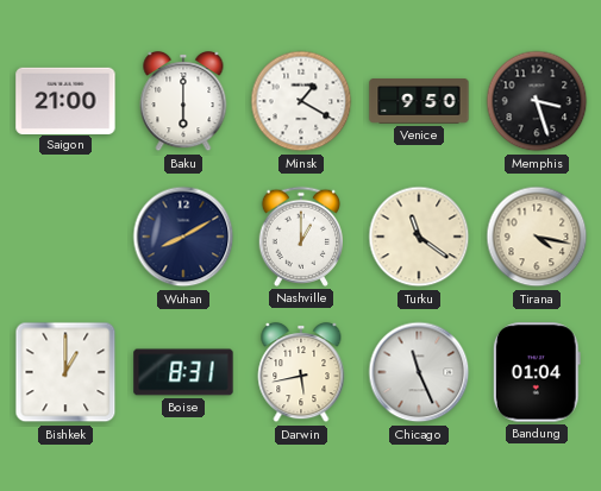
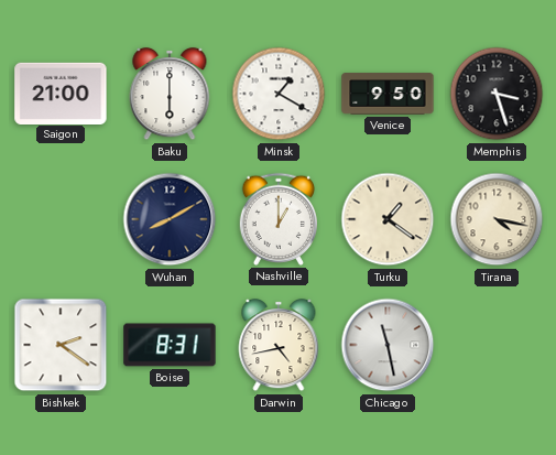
Turku: 11:21 -> 1:21
Bishkek: 1:00 -> 2:21
Darwin: 5:43 -> 4:43
Chicago: 11:26 -> 11:28
Bandung: 01:04 -> none
